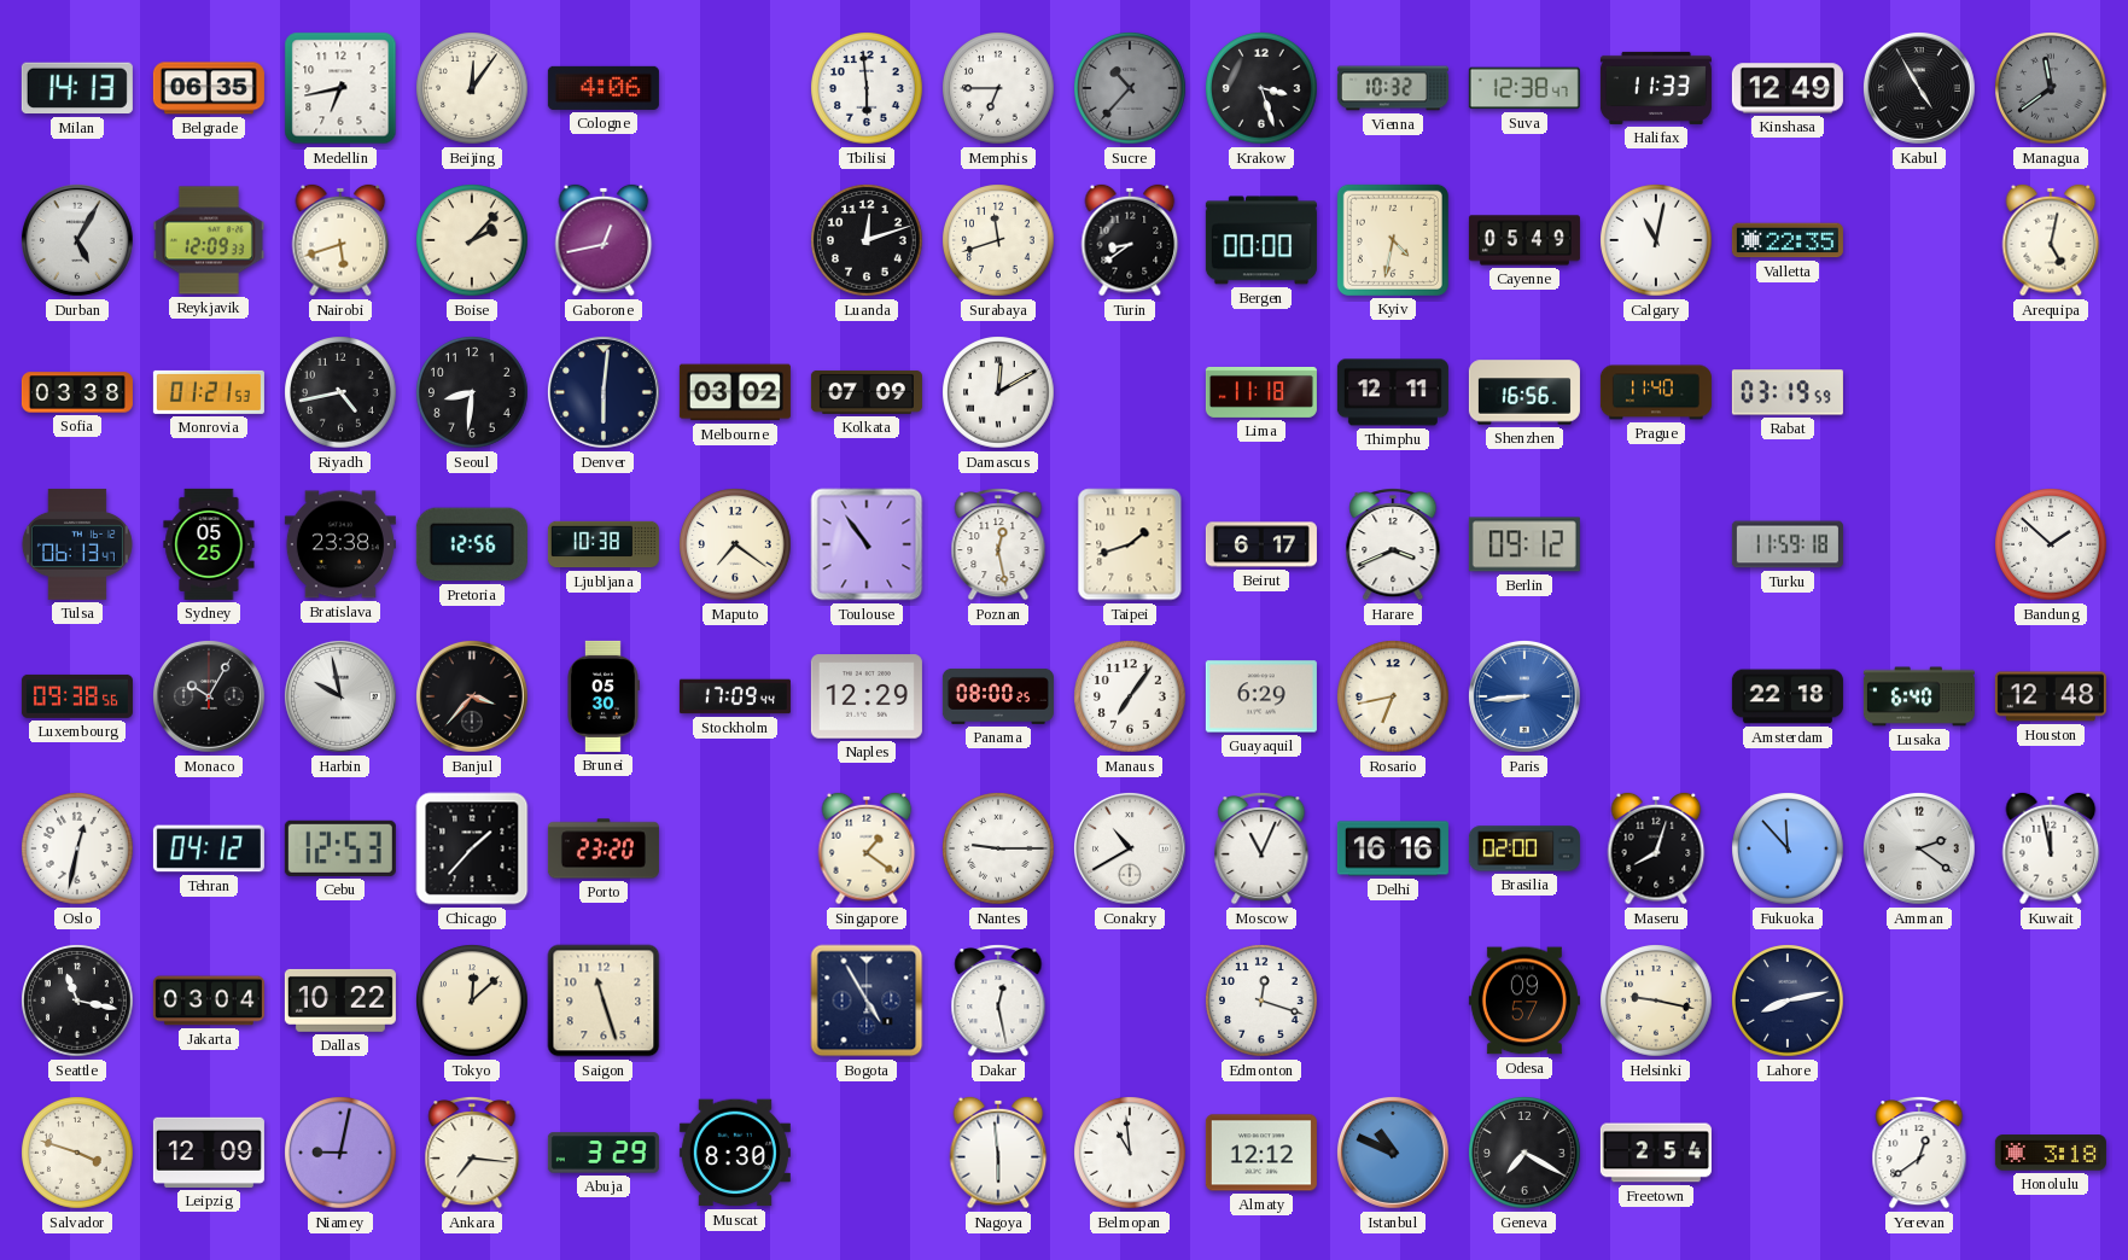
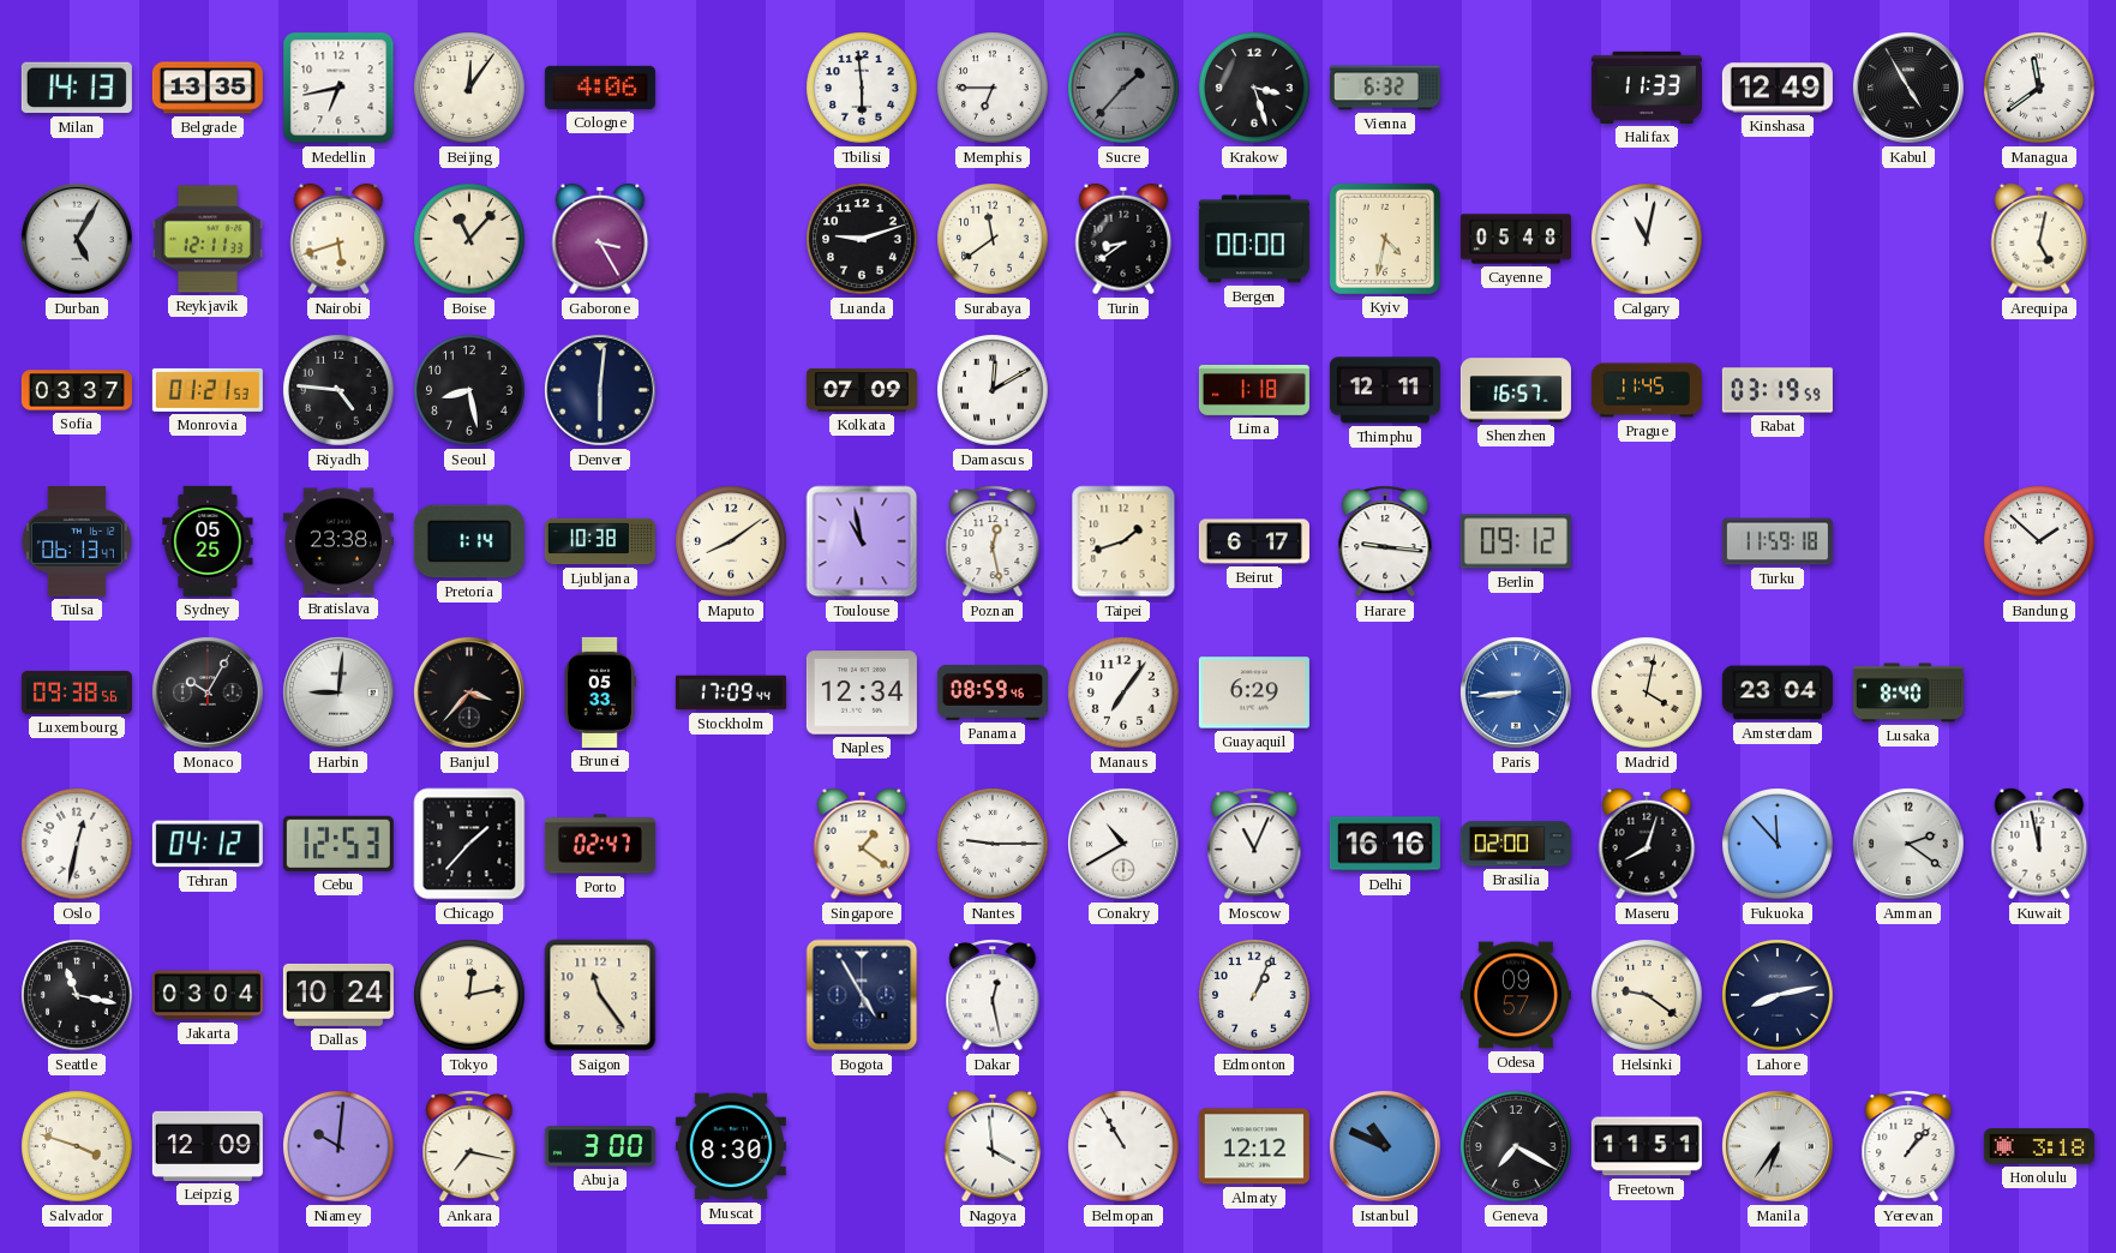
Belgrade: 06:35 -> 13:35
Sucre: 10:37 -> 1:37
Vienna: 10:32 -> 6:32
Suva: 12:38 -> none
Managua dial: grey -> white
Reykjavik: 12:09 -> 12:11
Boise: 2:07 -> 11:07
Gaborone: 12:43 -> 3:25
Luanda: 12:12 -> 9:12
Surabaya: 11:42 -> 11:39
Cayenne: 05:49 -> 05:48
Valletta: 22:35 -> none
Sofia: 03:38 -> 03:37
Riyadh: 4:43 -> 4:46
Seoul: 8:31 -> 8:28
Melbourne: 03:02 -> none
Lima: 11:18 -> 1:18
Shenzhen: 16:56 -> 16:57
Prague: 11:40 -> 11:45
Pretoria: 12:56 -> 1:14
Maputo: 7:21 -> 8:09
Toulouse: 10:54 -> 10:58
Harare: 3:41 -> 9:16
Harbin: 9:58 -> 9:01
Brunei: 05:30 -> 05:33
Naples: 12:29 -> 12:34
Panama: 08:00 -> 08:59
Rosario: 6:43 -> none
Madrid: none -> 4:02
Amsterdam: 22:18 -> 23:04
Lusaka: 6:40 -> 8:40
Houston: 12:48 -> none
Porto: 23:20 -> 02:47
Dallas: 10:22 -> 10:24
Tokyo: 12:08 -> 12:13
Saigon: 11:27 -> 11:24
Edmonton: 12:18 -> 1:04
Helsinki: 9:17 -> 9:21
Niamey: 9:02 -> 10:01
Ankara: 7:16 -> 7:17
Abuja: 3:29 -> 3:00
Nagoya: 5:59 -> 3:59
Belmopan: 10:59 -> 10:55
Freetown: 2:54 -> 11:51
Manila: none -> 6:36
Yerevan: 12:39 -> 1:07
